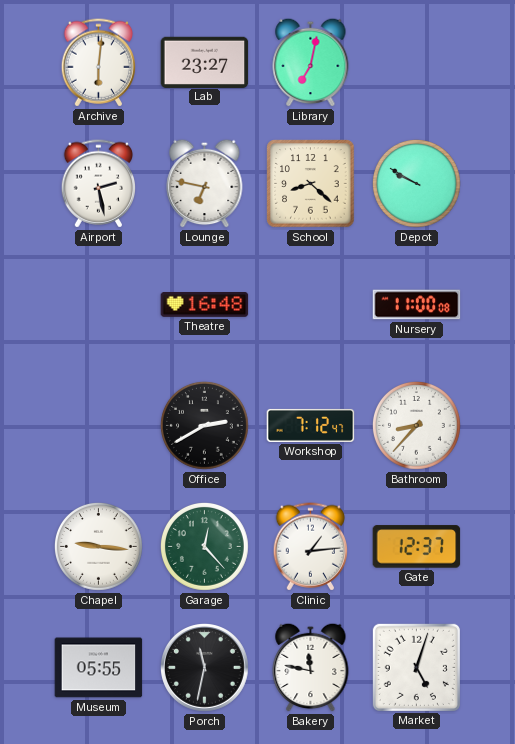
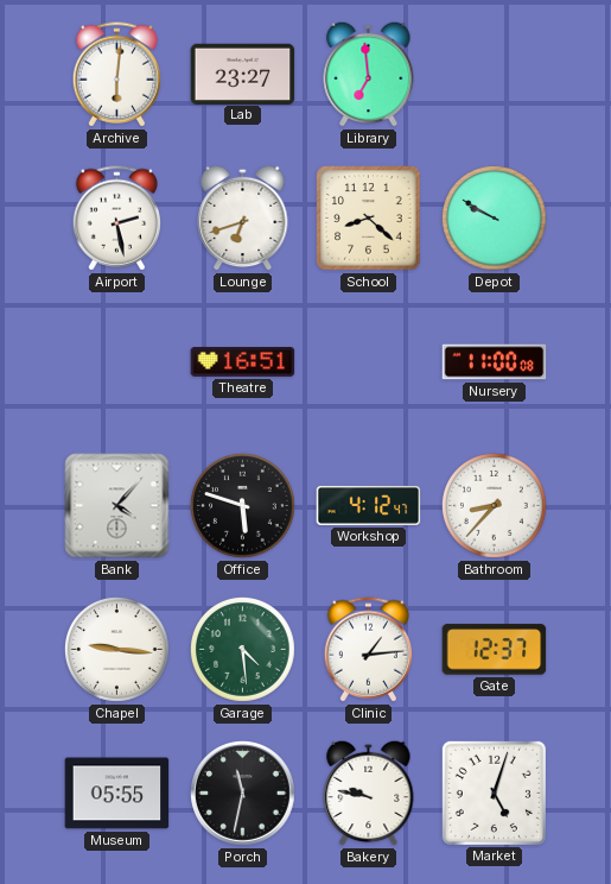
Library: 7:02 -> 6:59
Lounge: 6:47 -> 6:42
Theatre: 16:48 -> 16:51
Bank: none -> 4:07
Office: 2:40 -> 5:48
Workshop: 7:12 -> 4:12
Garage: 12:23 -> 4:29
Bakery: 11:47 -> 9:47
